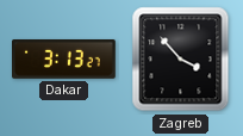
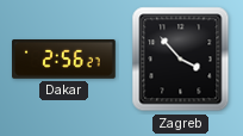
Dakar: 3:13 -> 2:56
